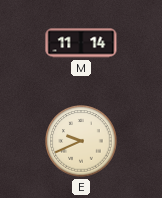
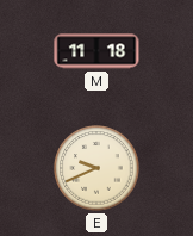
M: 11:14 -> 11:18
